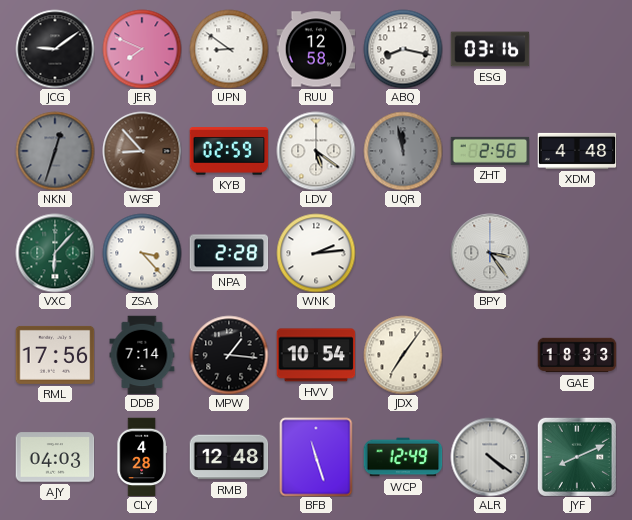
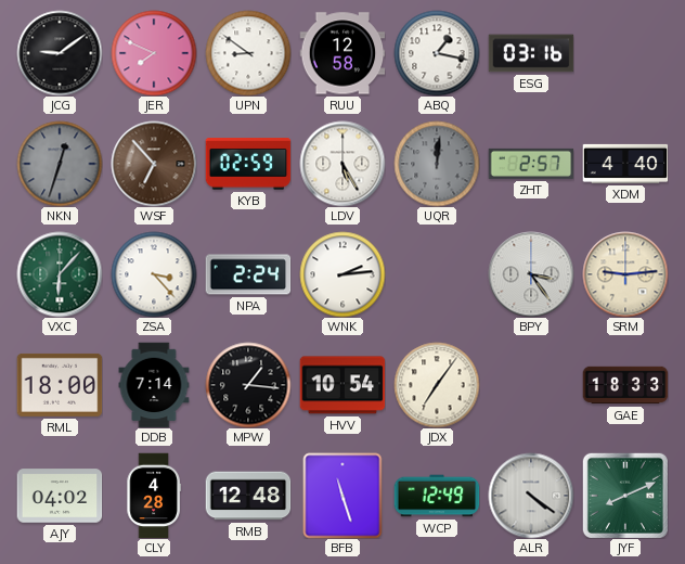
ABQ: 8:17 -> 1:17
WSF: 8:53 -> 6:53
LDV: 5:21 -> 5:25
UQR: 11:58 -> 12:01
ZHT: 2:56 -> 2:57
XDM: 4:48 -> 4:40
NPA: 2:28 -> 2:24
SRM: none -> 9:14
RML: 17:56 -> 18:00
AJY: 04:03 -> 04:02
